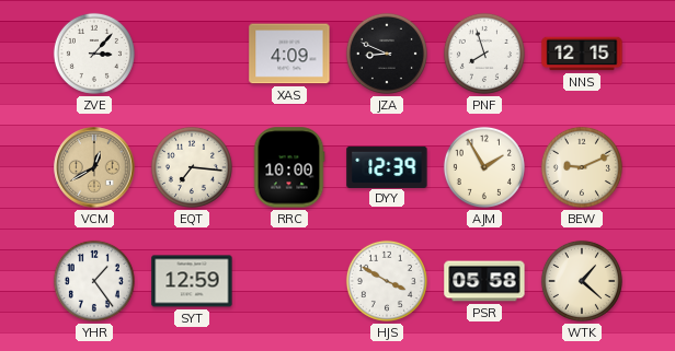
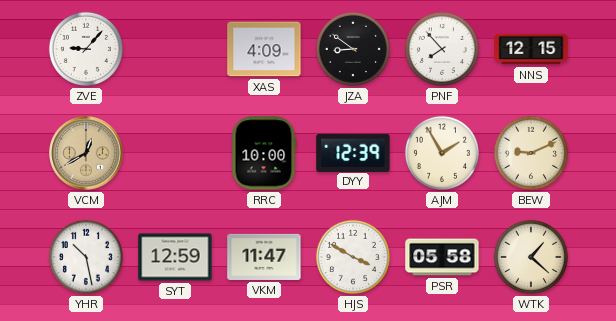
ZVE: 3:07 -> 9:07
JZA: 8:49 -> 8:51
PNF: 7:57 -> 7:53
EQT: 7:16 -> none
YHR: 1:24 -> 10:28
VKM: none -> 11:47
